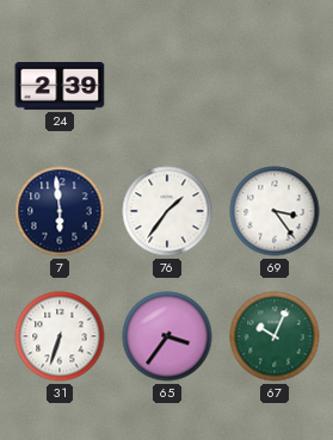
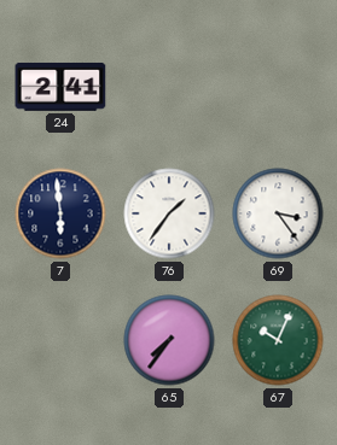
24: 2:39 -> 2:41
31: 6:33 -> none
65: 3:36 -> 7:36
